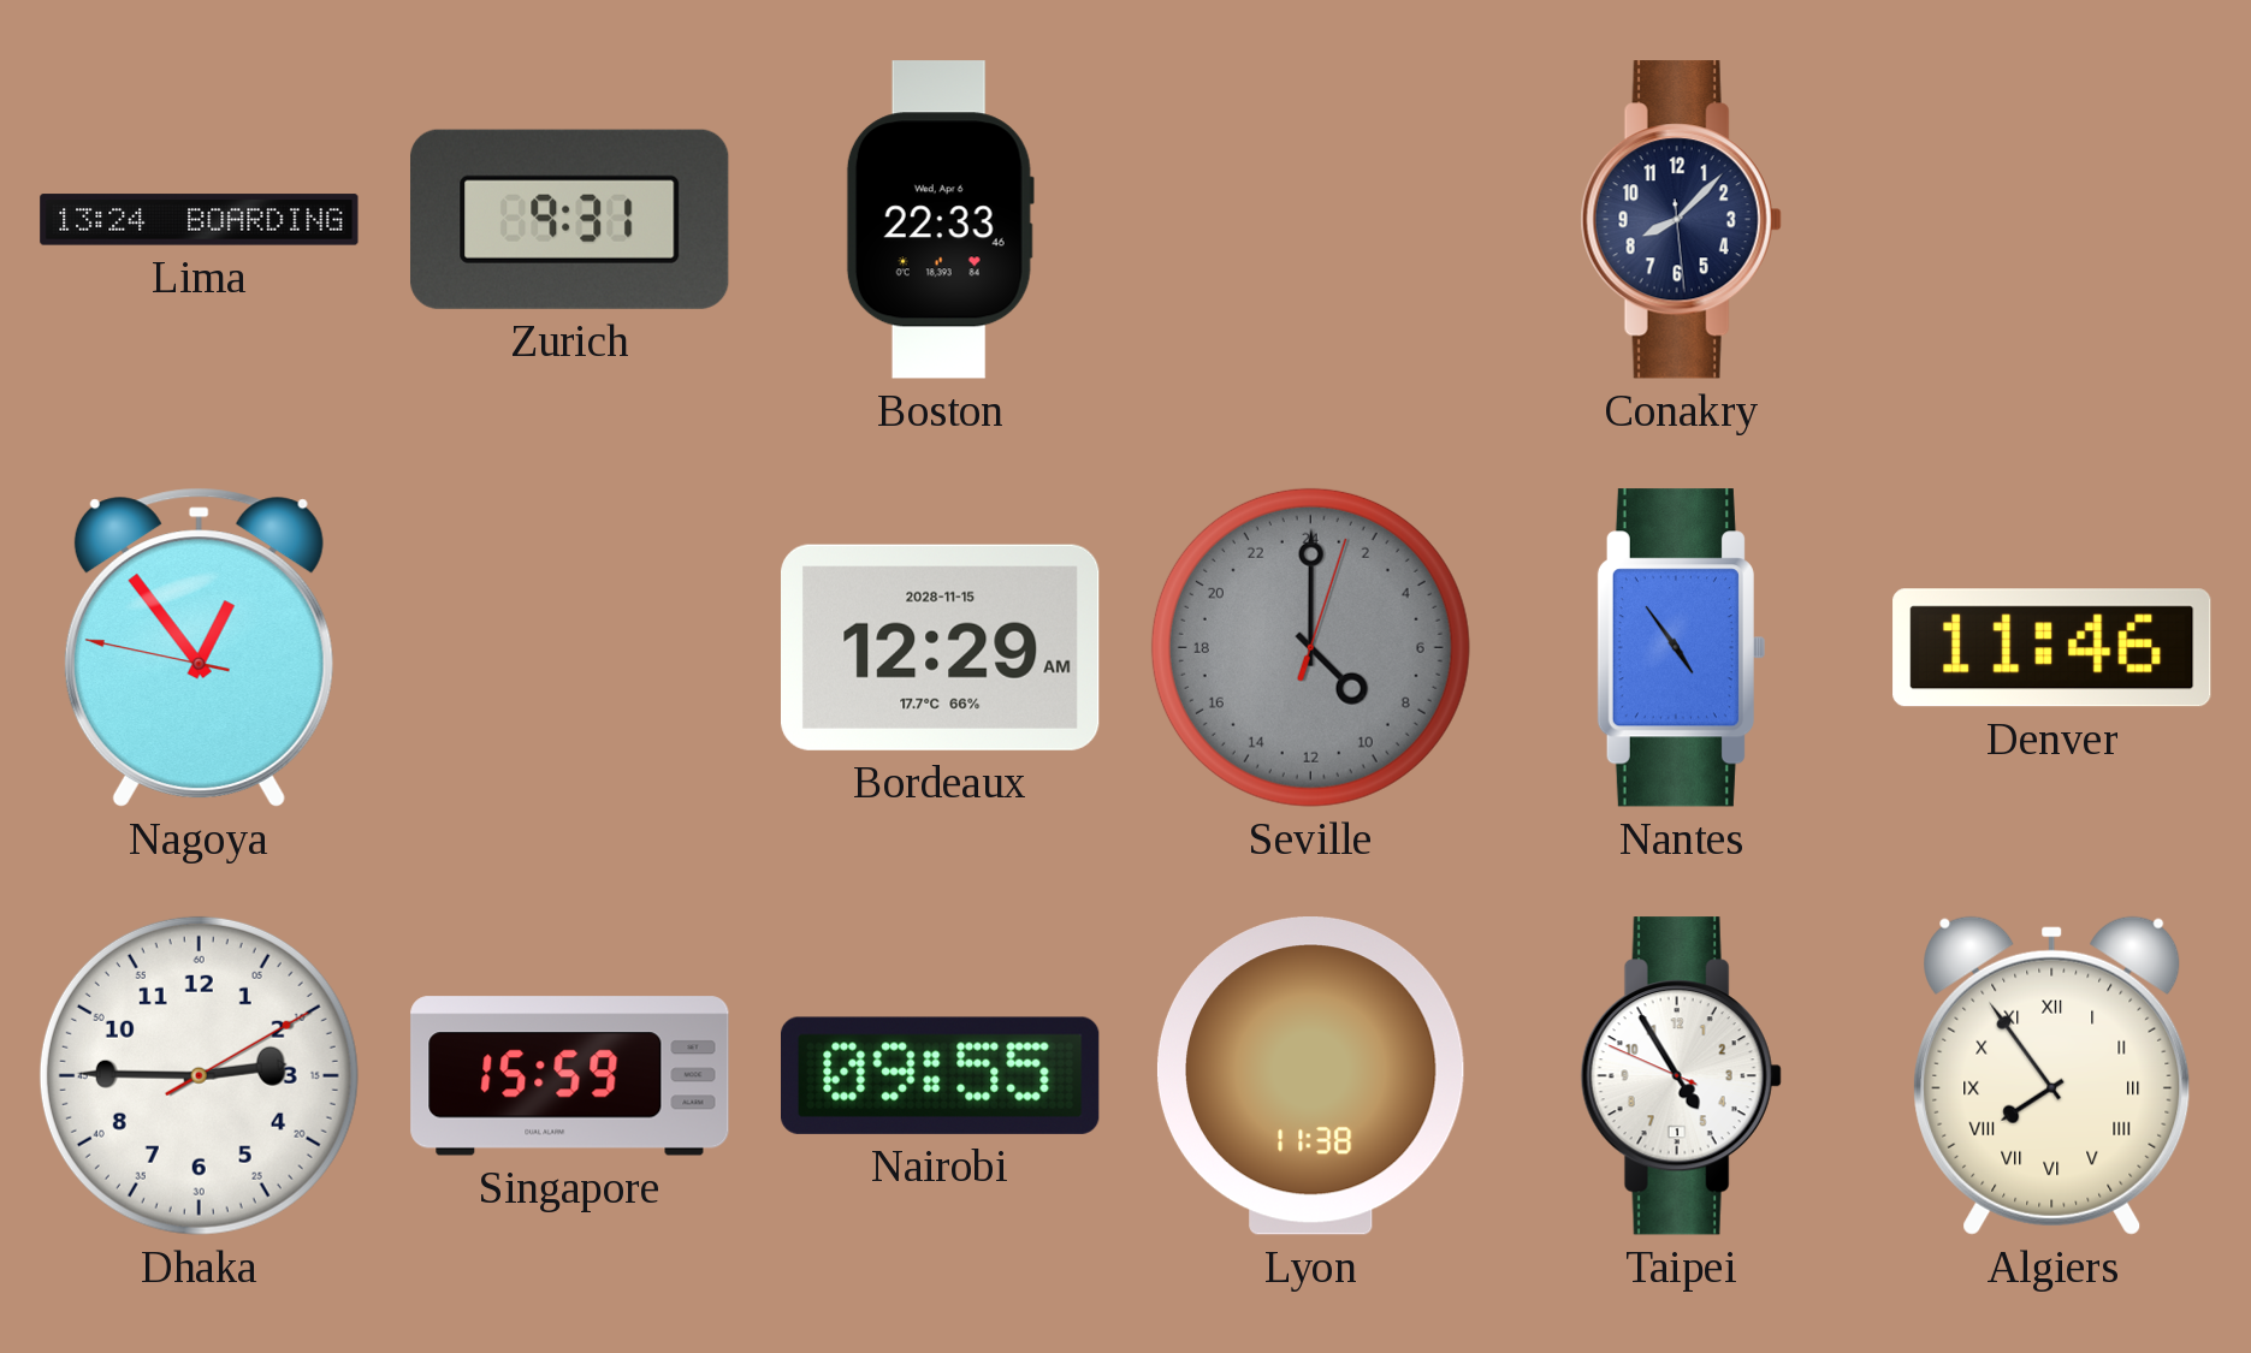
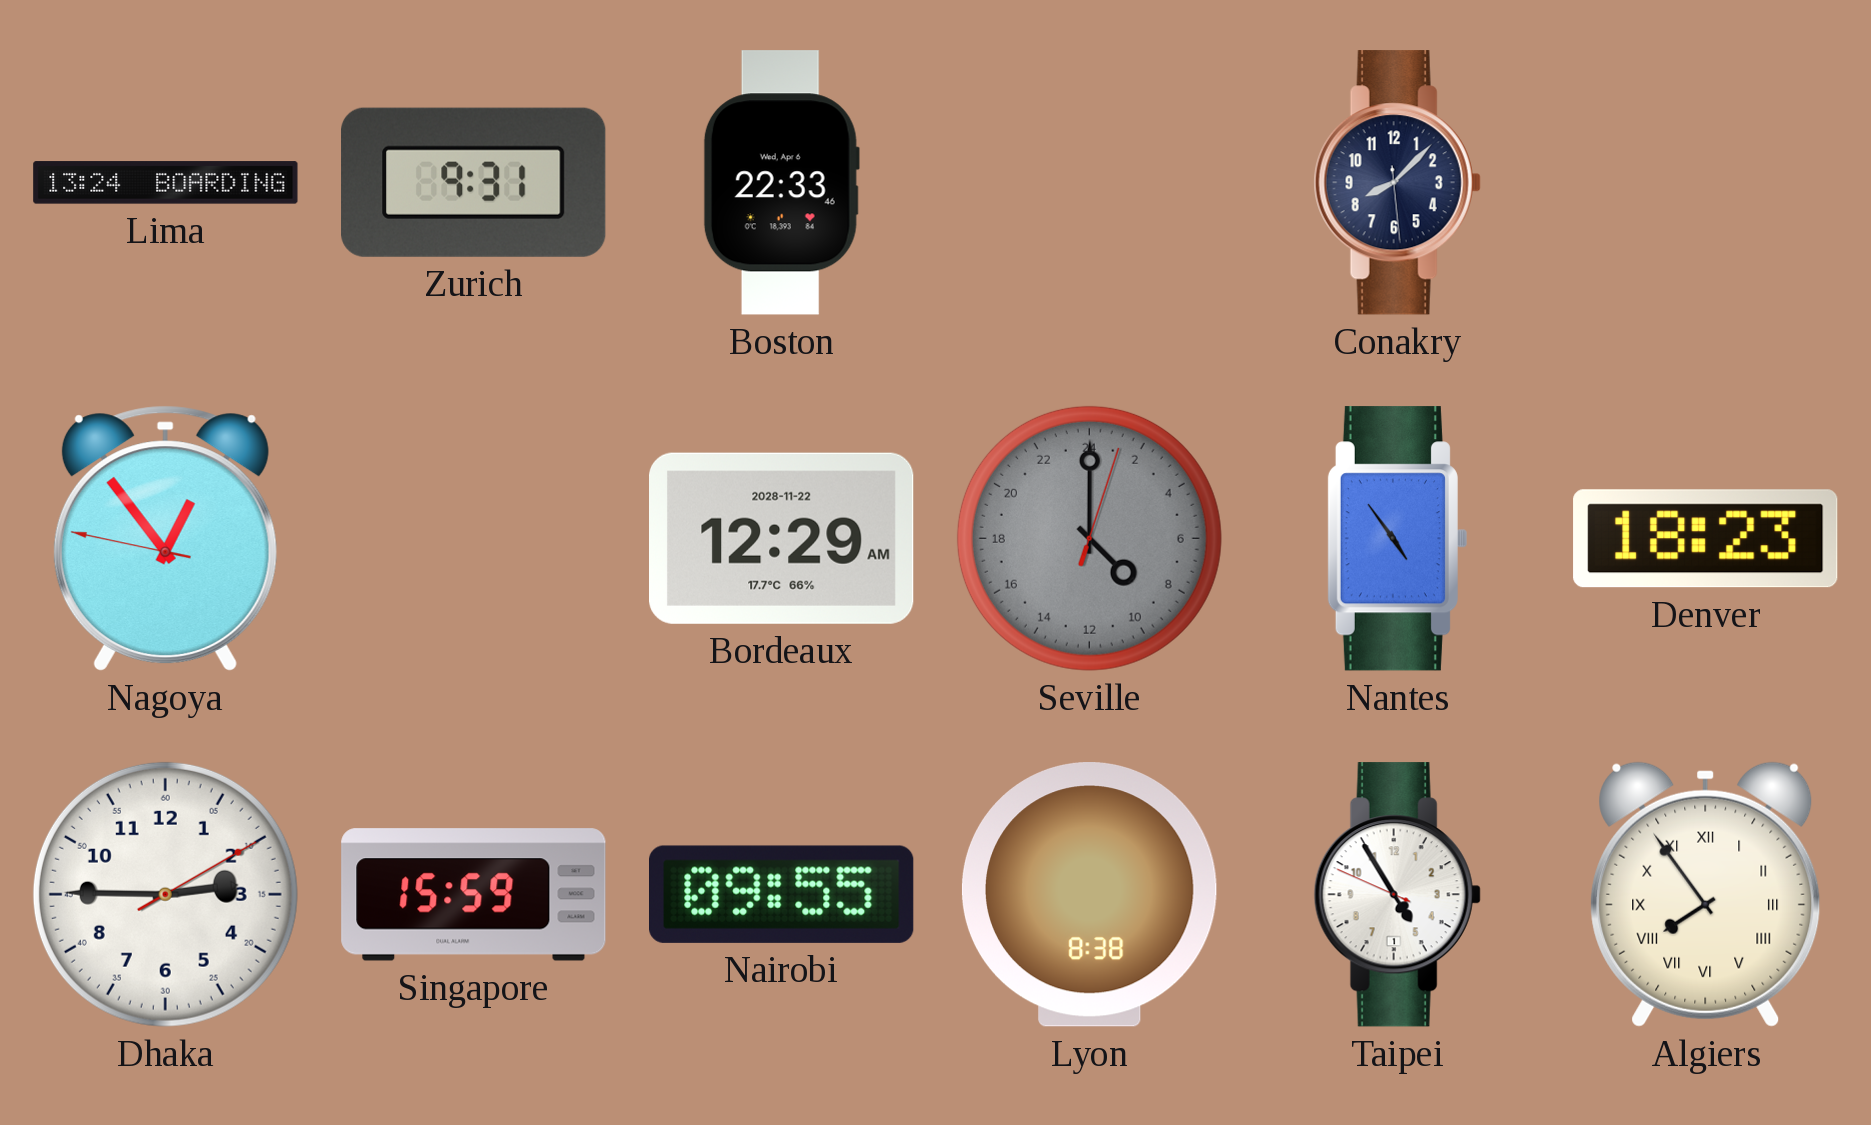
Bordeaux date: 2028-11-15 -> 2028-11-22
Denver: 11:46 -> 18:23
Lyon: 11:38 -> 8:38
